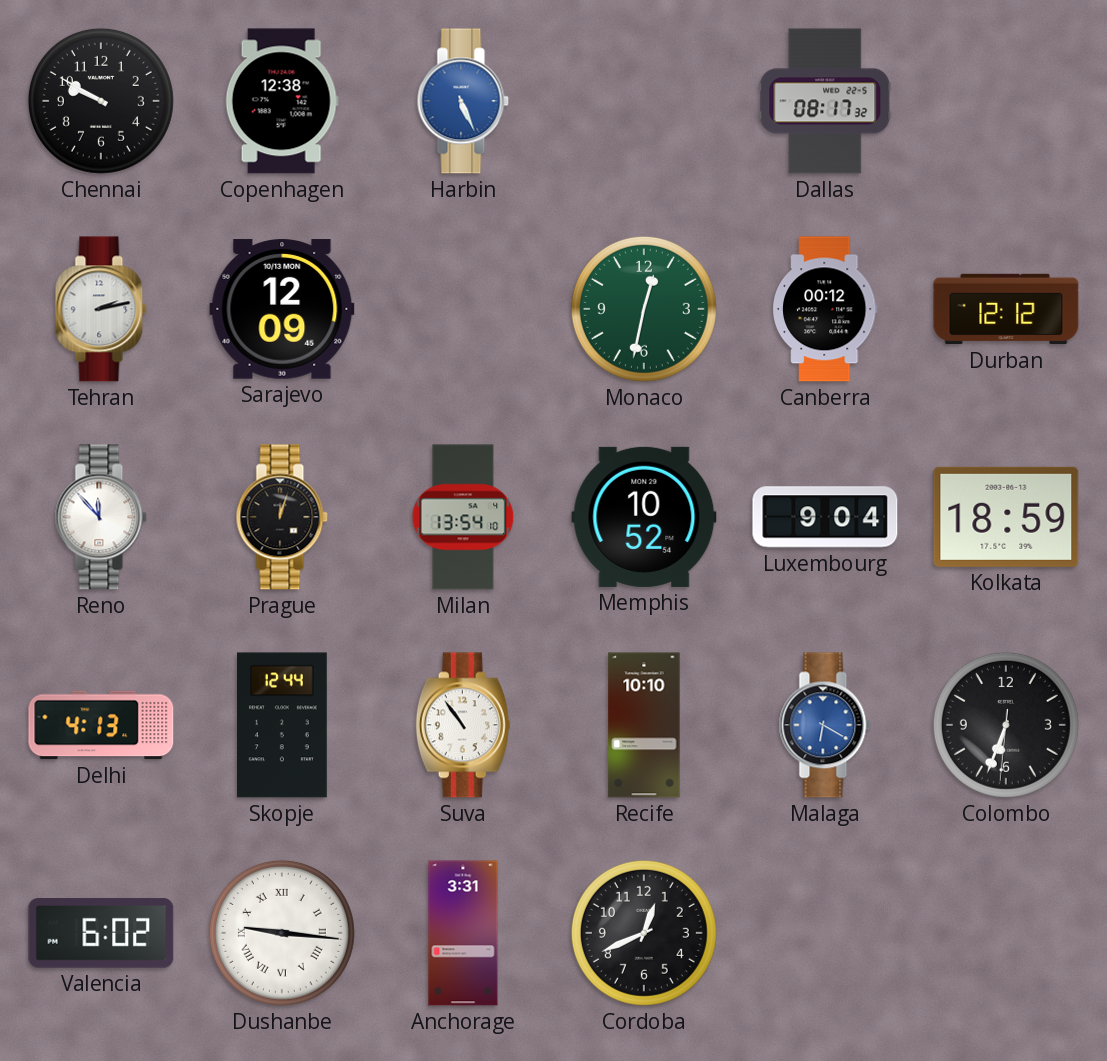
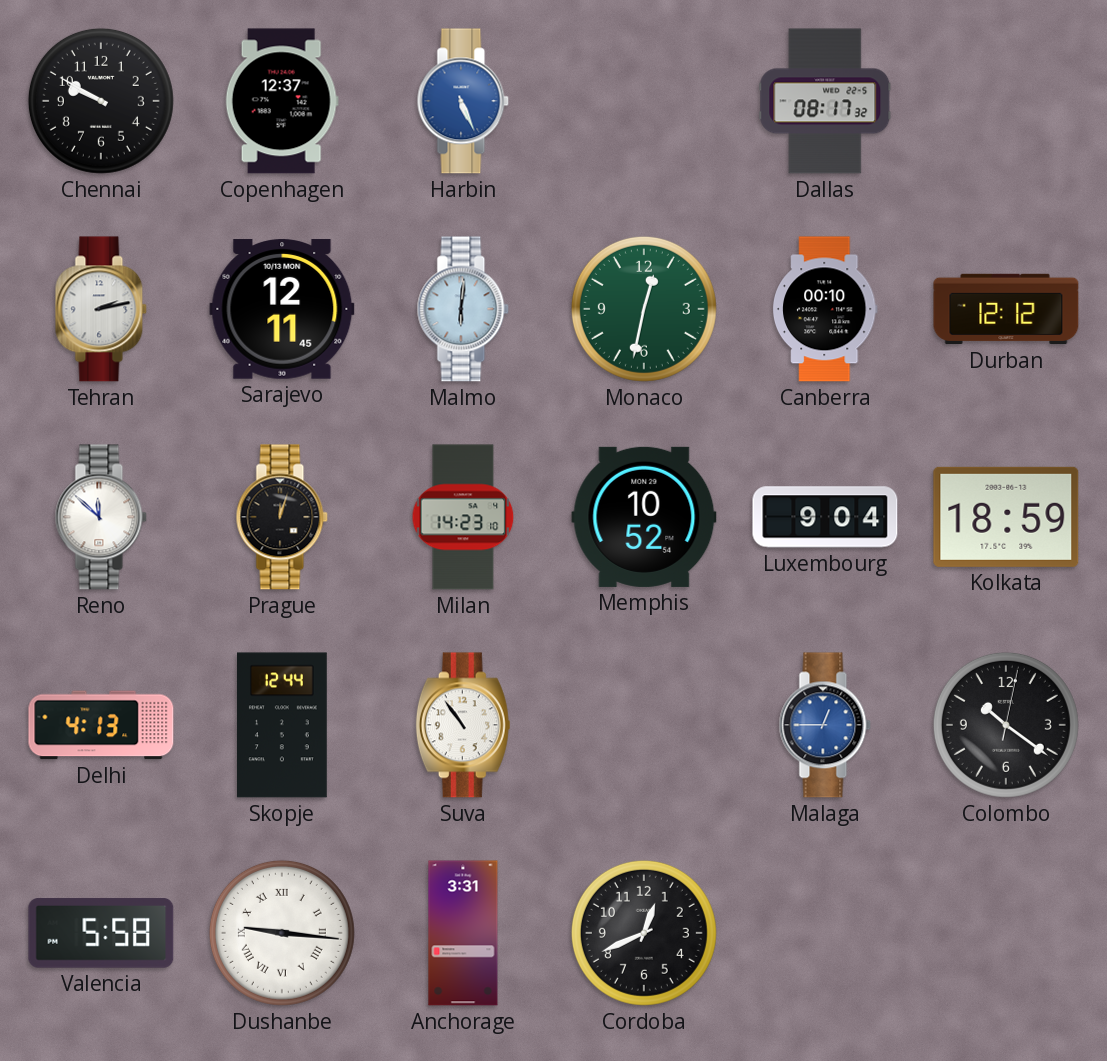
Copenhagen: 12:38 -> 12:37
Sarajevo: 12:09 -> 12:11
Malmo: none -> 6:01
Canberra: 00:12 -> 00:10
Reno: 11:53 -> 11:52
Milan: 13:54 -> 14:23
Recife: 10:10 -> none
Malaga: 6:20 -> 12:45
Colombo: 6:33 -> 10:21
Valencia: 6:02 -> 5:58
